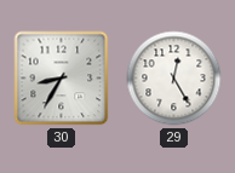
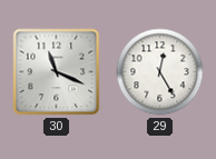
30: 8:35 -> 11:19
